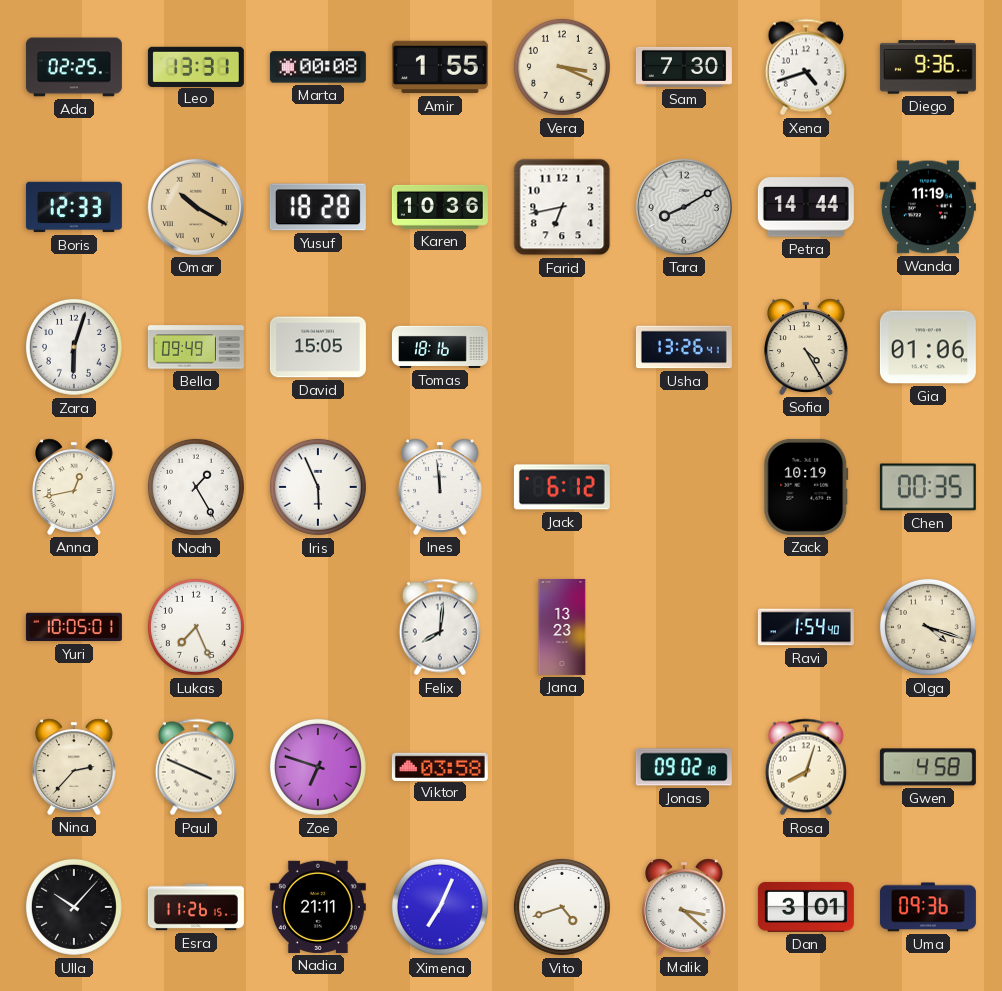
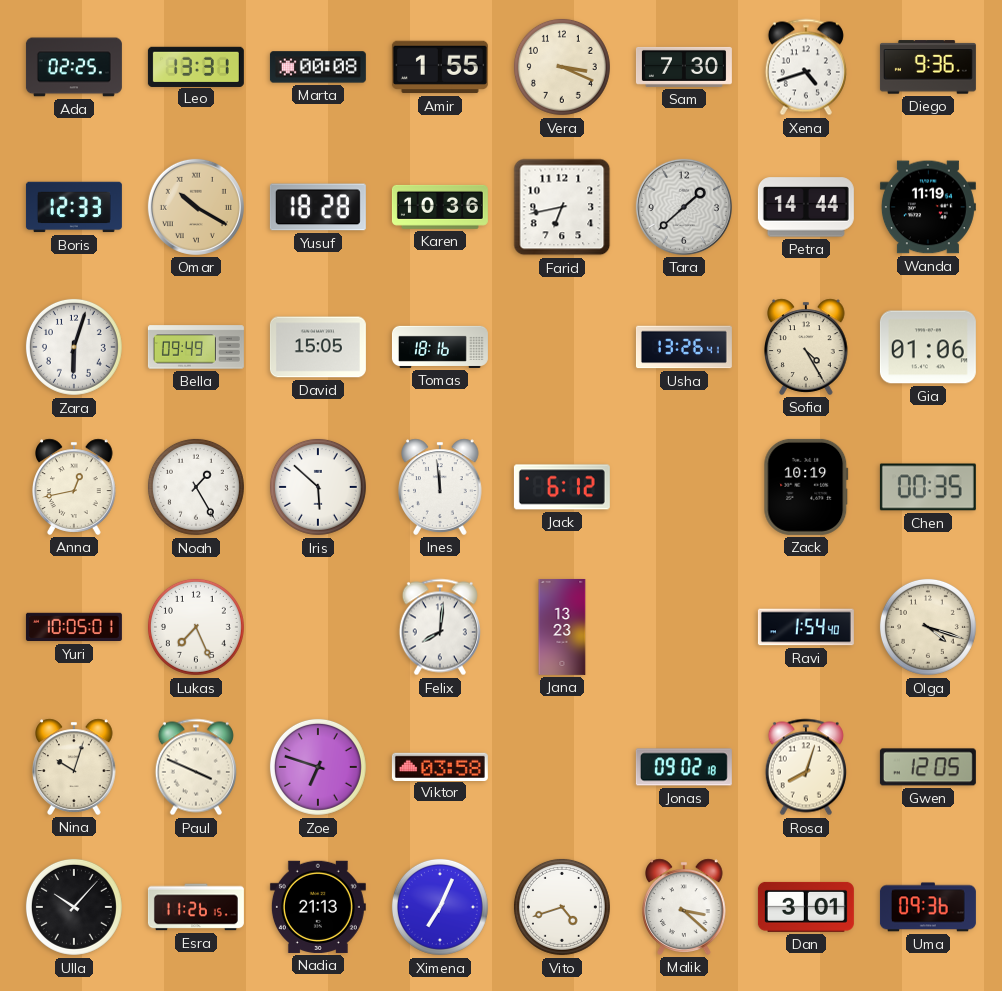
Tara: 8:10 -> 1:38
Iris: 5:56 -> 5:52
Nina: 2:37 -> 10:03
Gwen: 4:58 -> 12:05
Nadia: 21:11 -> 21:13
